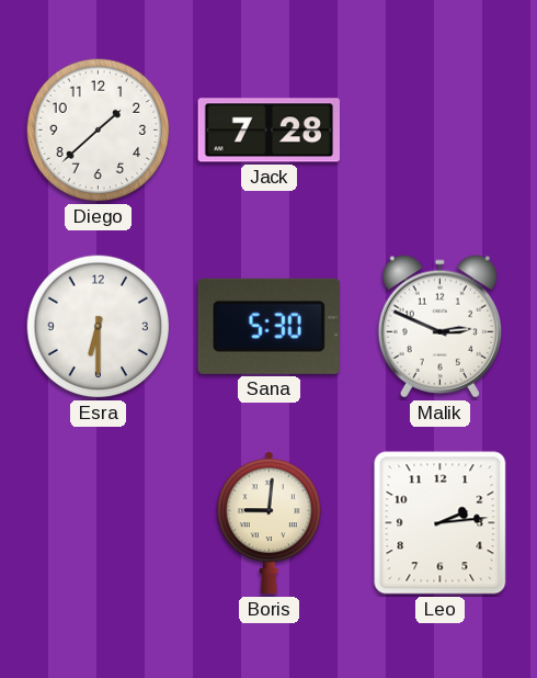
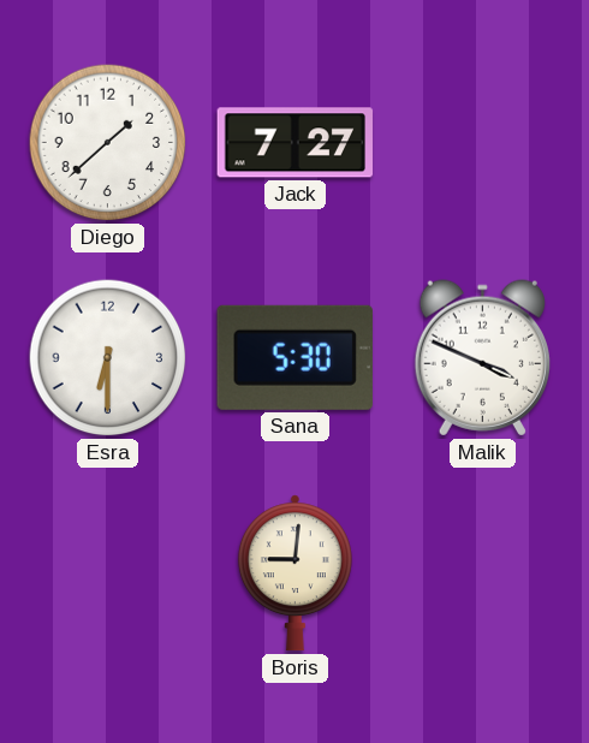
Jack: 7:28 -> 7:27
Malik: 2:49 -> 3:49
Leo: 2:14 -> none
